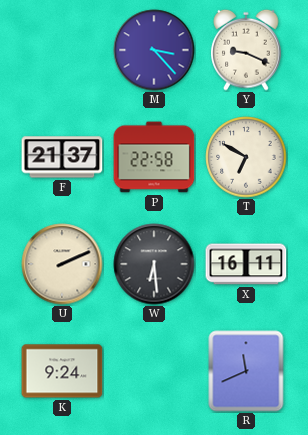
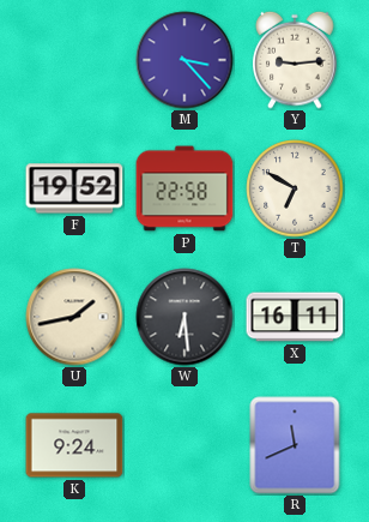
Y: 9:19 -> 9:14
F: 21:37 -> 19:52
U: 2:11 -> 1:43
